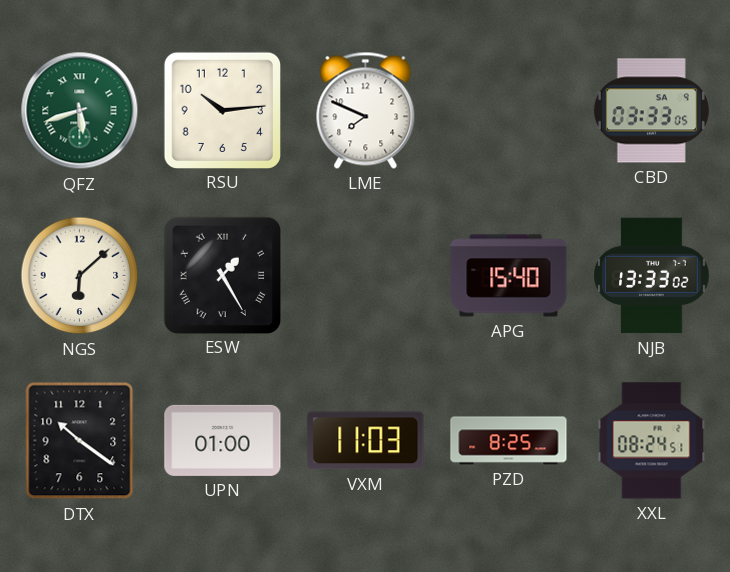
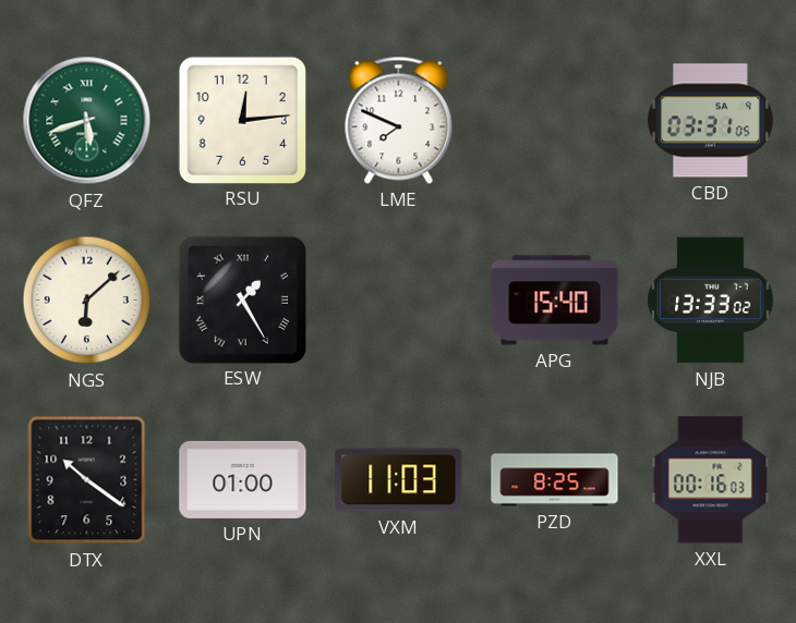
RSU: 10:14 -> 12:14
CBD: 03:33 -> 03:31
XXL: 08:24 -> 00:16
